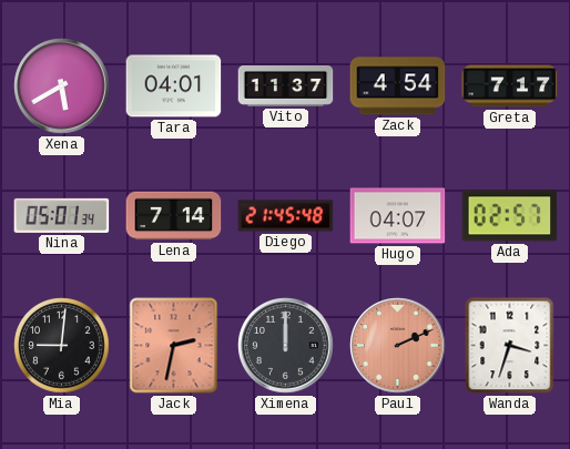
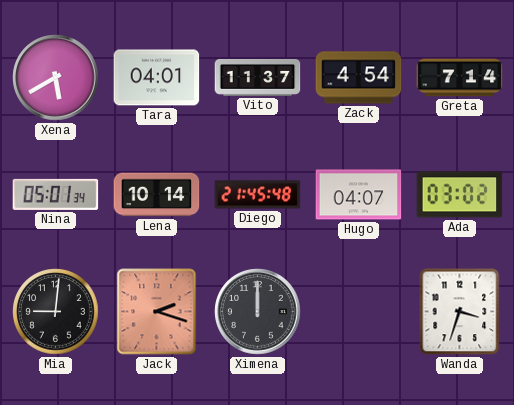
Greta: 7:17 -> 7:14
Lena: 7:14 -> 10:14
Ada: 02:57 -> 03:02
Jack: 2:32 -> 2:18
Paul: 2:11 -> none
